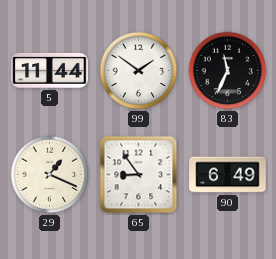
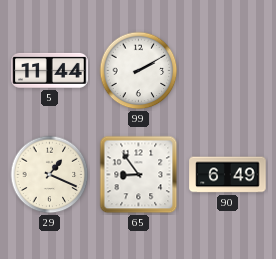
99: 1:51 -> 2:10
83: 11:34 -> none
